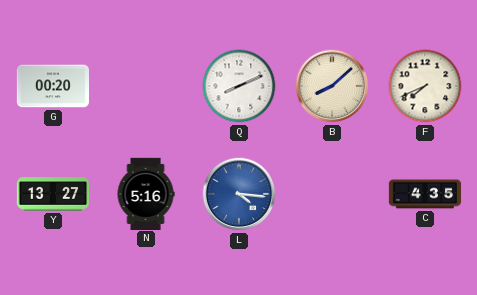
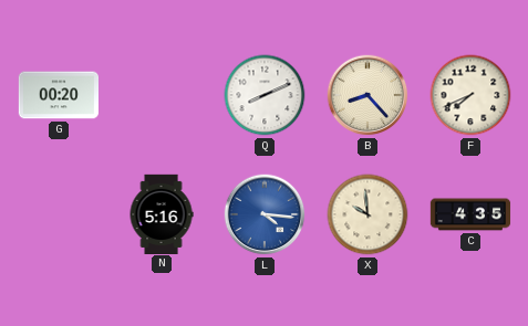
B: 8:08 -> 8:23
Y: 13:27 -> none
X: none -> 9:59
